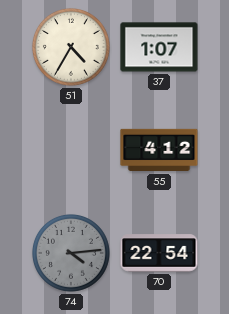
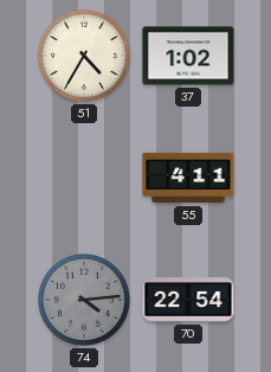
37: 1:07 -> 1:02
55: 4:12 -> 4:11
